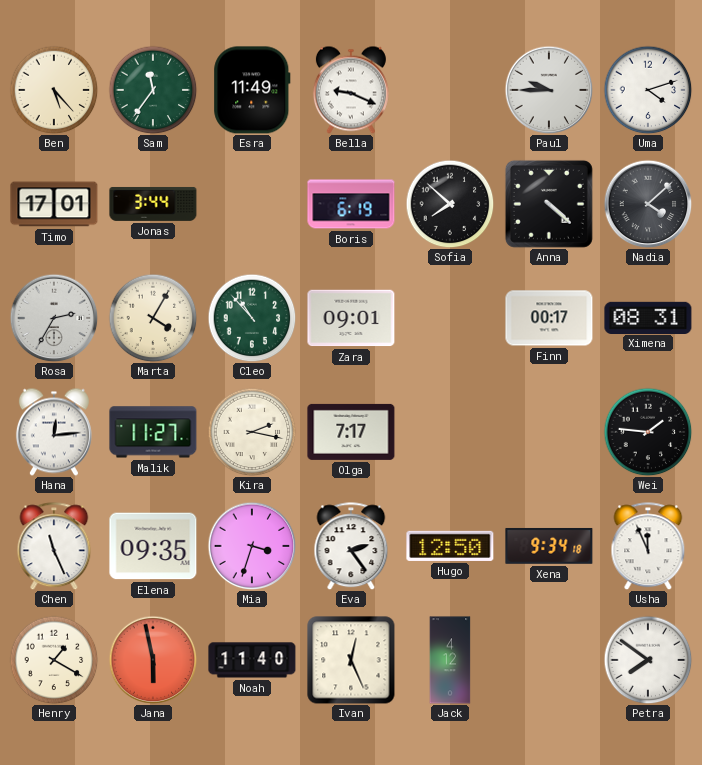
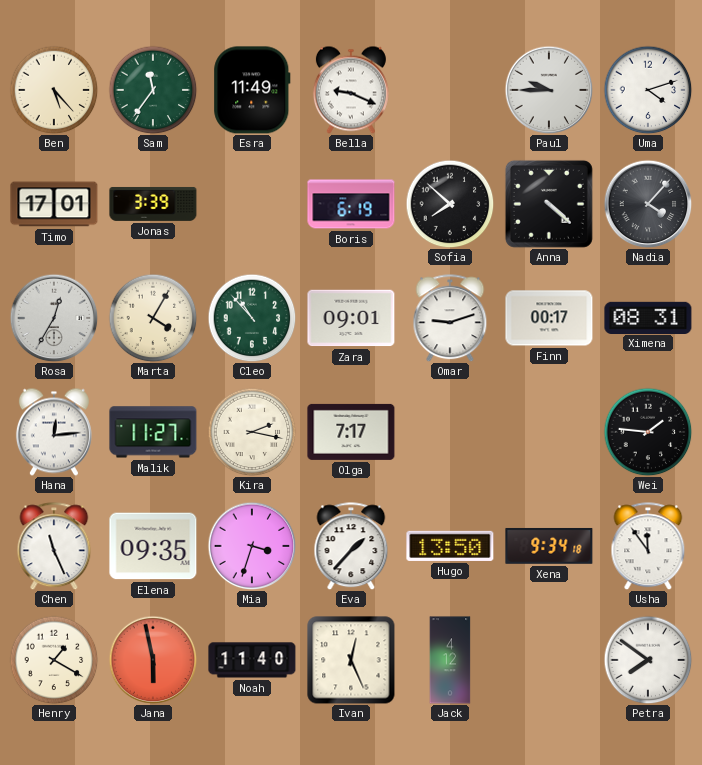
Jonas: 3:44 -> 3:39
Nadia: 4:08 -> 4:07
Rosa: 2:35 -> 12:35
Omar: none -> 9:12
Eva: 2:24 -> 1:37
Hugo: 12:50 -> 13:50
Usha: 11:56 -> 11:54
